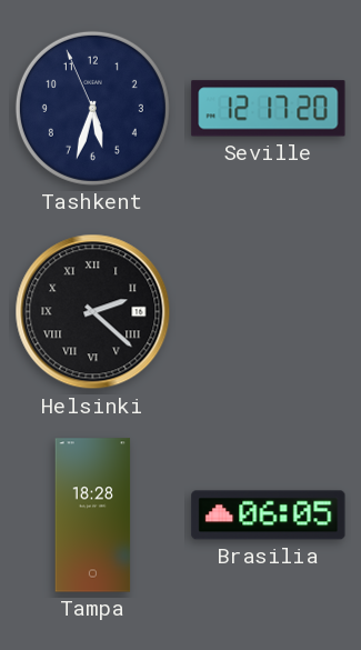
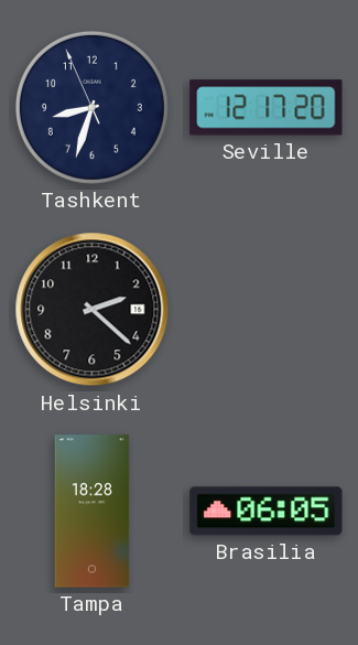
Tashkent: 5:32 -> 8:32
Helsinki numerals: Roman -> Arabic
